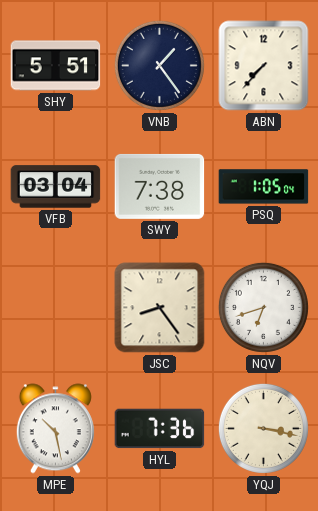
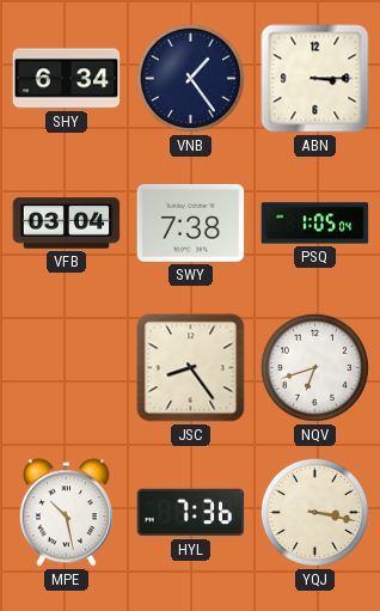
SHY: 5:51 -> 6:34
ABN: 7:37 -> 3:15
